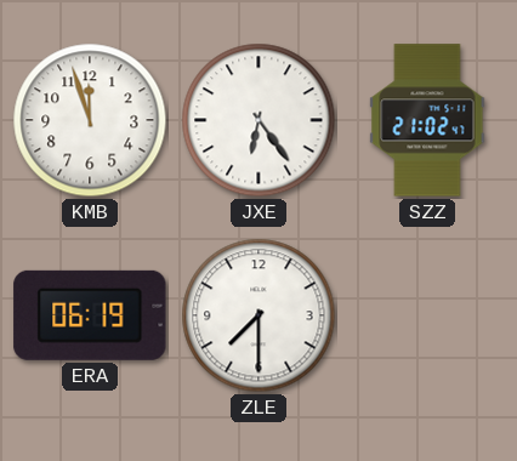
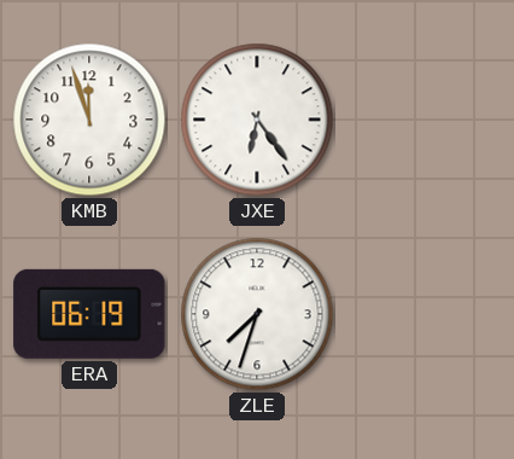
SZZ: 21:02 -> none
ZLE: 7:30 -> 7:33
